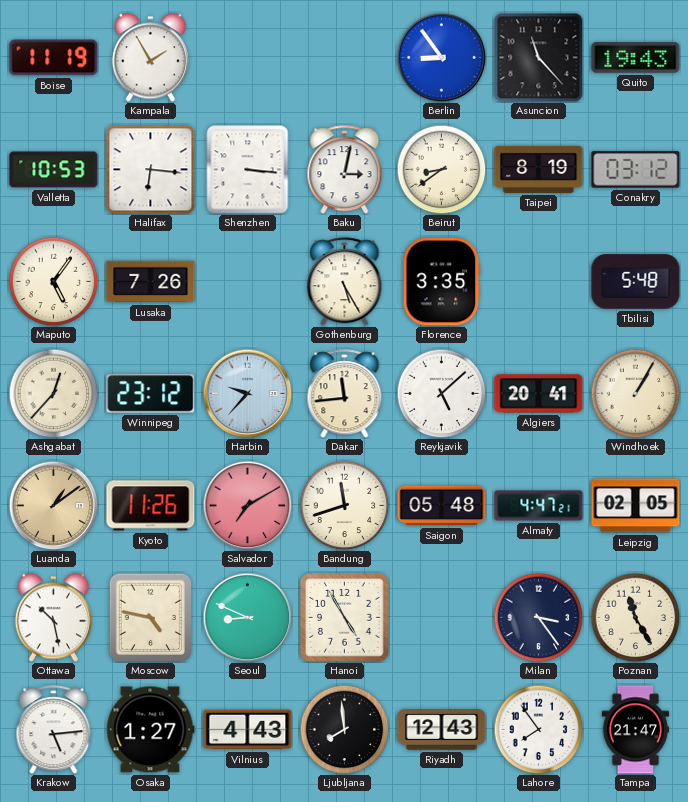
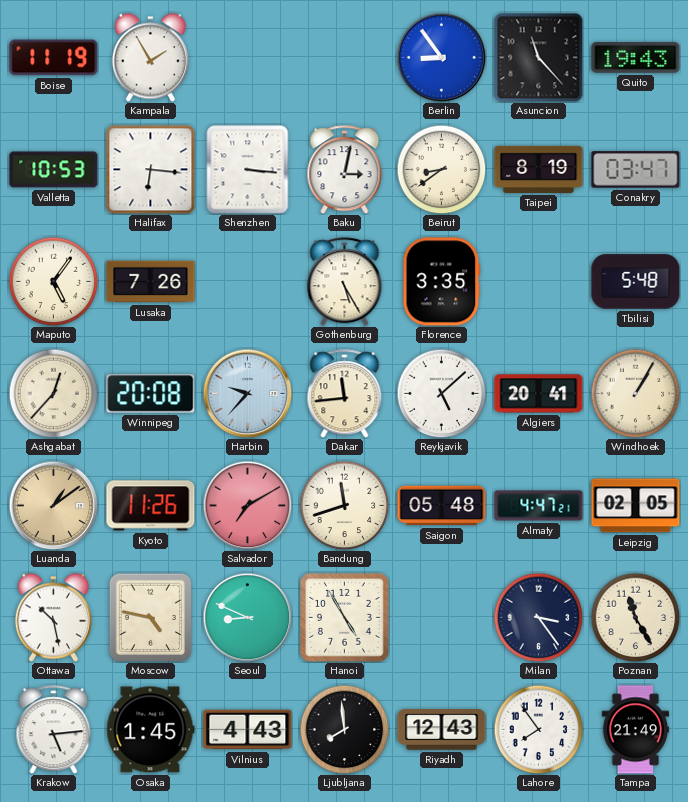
Conakry: 03:12 -> 03:47
Winnipeg: 23:12 -> 20:08
Osaka: 1:27 -> 1:45
Tampa: 21:47 -> 21:49
